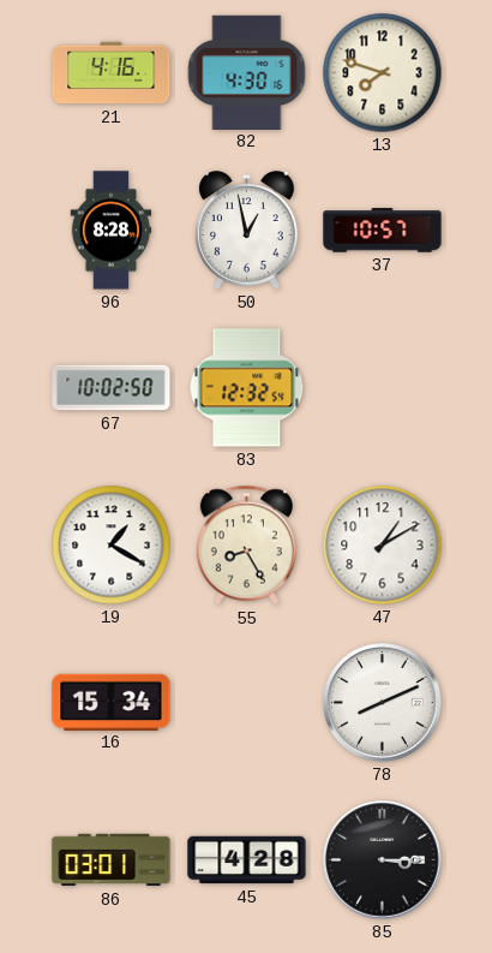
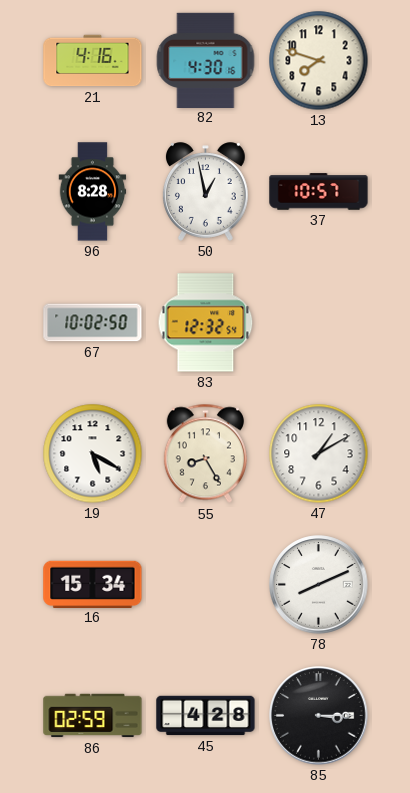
19: 1:20 -> 5:20
86: 03:01 -> 02:59
